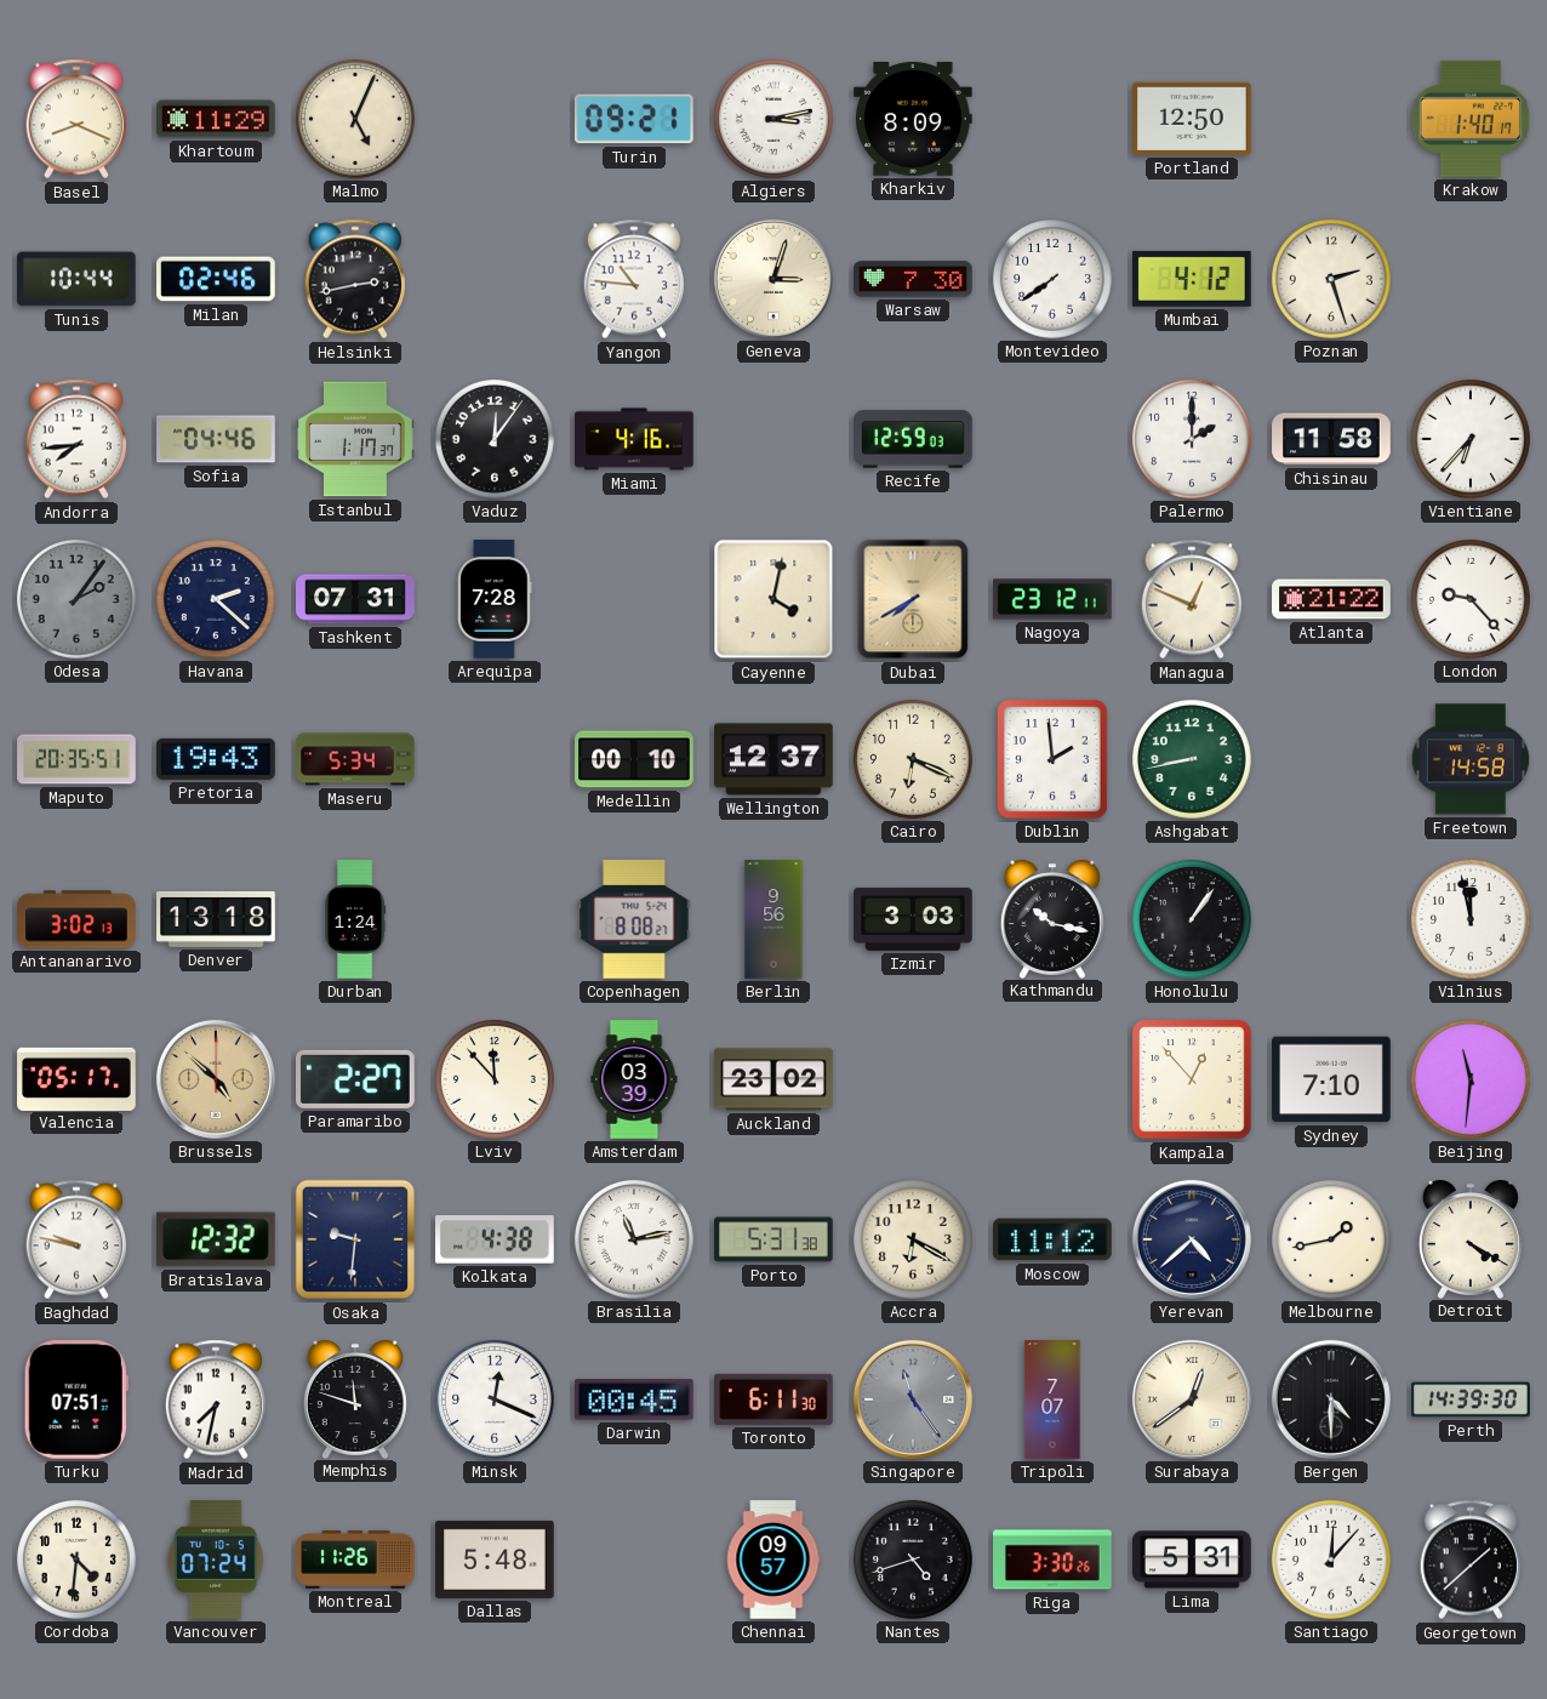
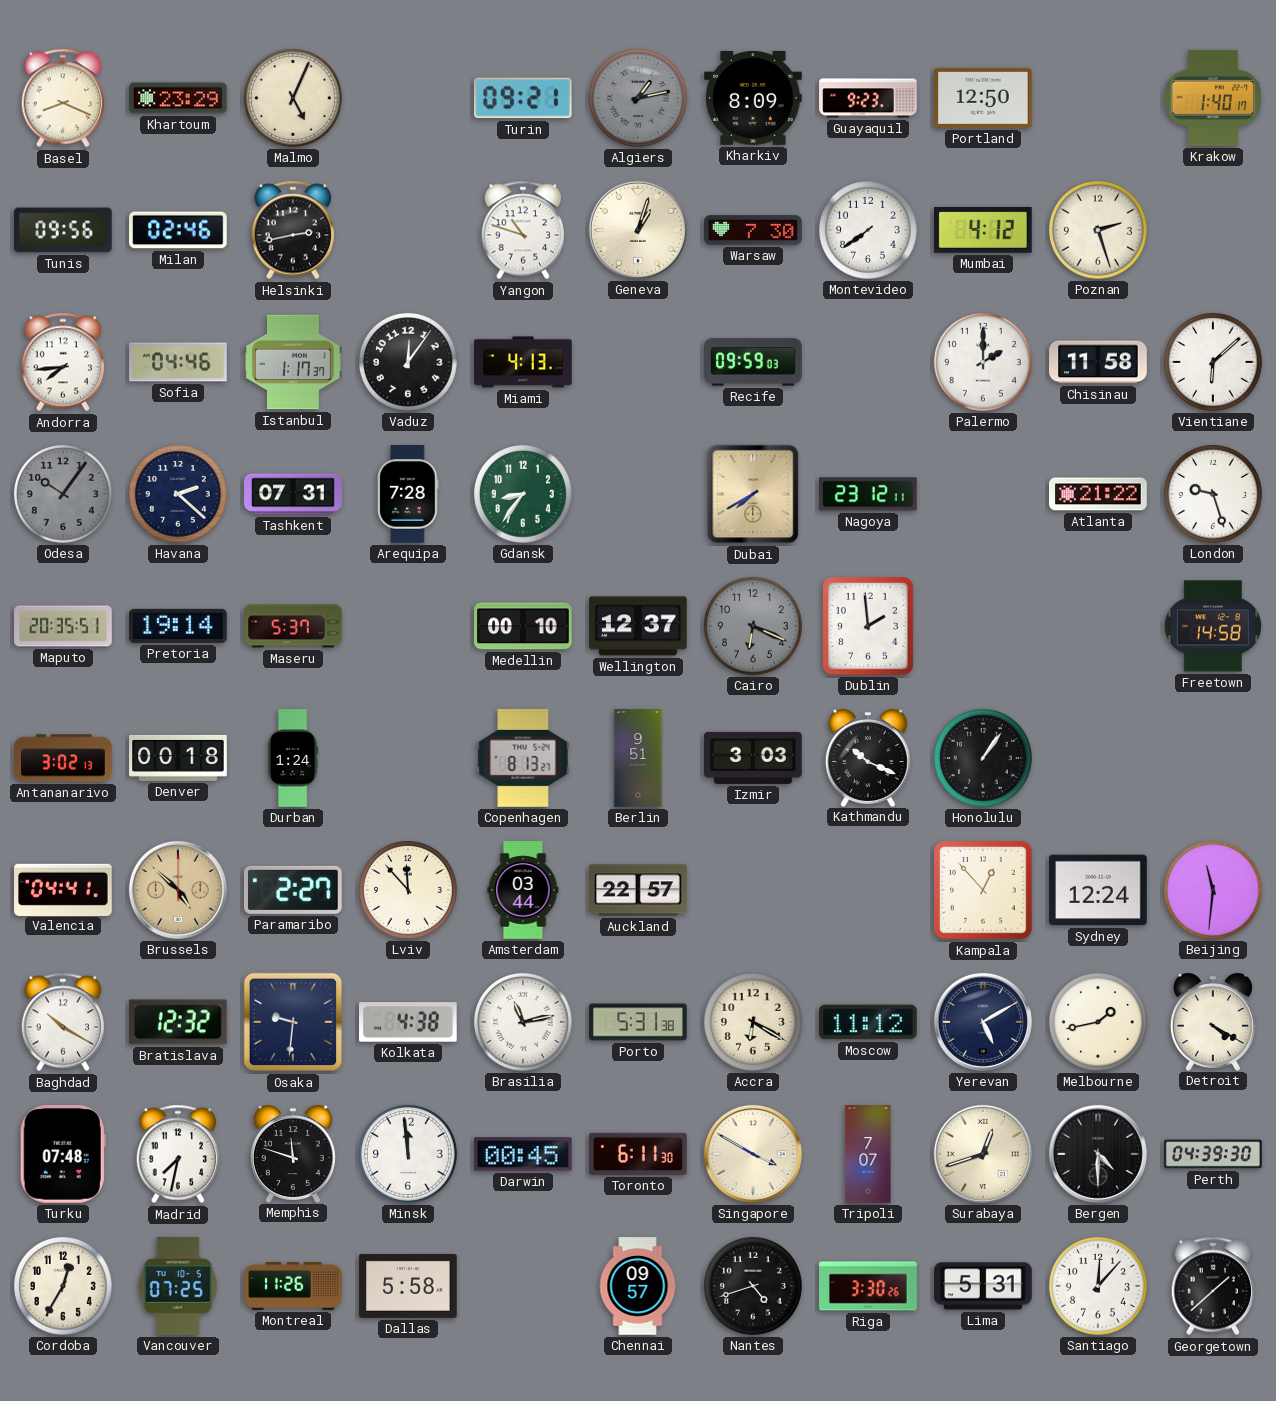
Khartoum: 11:29 -> 23:29
Algiers: 3:13 -> 1:13
Algiers dial: white -> grey
Guayaquil: none -> 9:23
Tunis: 10:44 -> 09:56
Yangon: 10:46 -> 10:48
Geneva: 3:03 -> 1:03
Miami: 4:16 -> 4:13
Recife: 12:59 -> 09:59
Vientiane: 6:37 -> 6:08
Odesa: 2:06 -> 10:06
Gdansk: none -> 8:36
Cayenne: 4:02 -> none
Managua: 12:49 -> none
London: 9:23 -> 9:27
Pretoria: 19:43 -> 19:14
Maseru: 5:34 -> 5:37
Cairo dial: cream -> grey
Ashgabat: 8:43 -> none
Denver: 13:18 -> 00:18
Copenhagen: 8:08 -> 8:13
Berlin: 9:56 -> 9:51
Kathmandu: 10:17 -> 10:19
Vilnius: 11:58 -> none
Valencia: 05:17 -> 04:41
Amsterdam: 03:39 -> 03:44
Auckland: 23:02 -> 22:57
Sydney: 7:10 -> 12:24
Baghdad: 9:47 -> 10:20
Yerevan: 4:38 -> 5:10
Turku: 07:51 -> 07:48
Minsk: 12:19 -> 11:59
Singapore: 11:24 -> 3:50
Singapore dial: grey -> cream
Surabaya: 12:39 -> 12:42
Perth: 14:39 -> 04:39
Cordoba: 4:31 -> 12:35
Vancouver: 07:24 -> 07:25
Dallas: 5:48 -> 5:58
